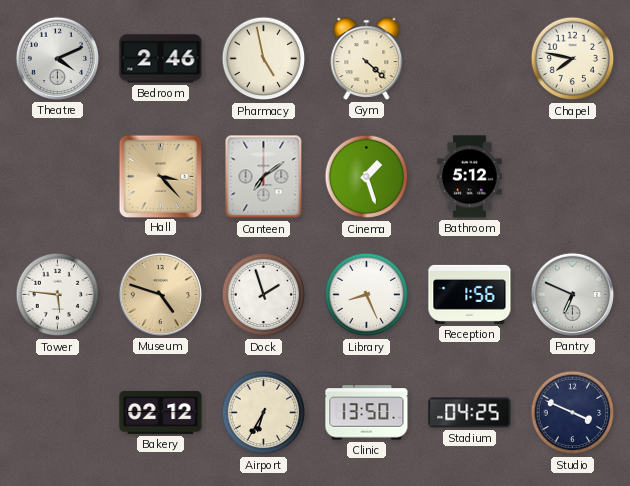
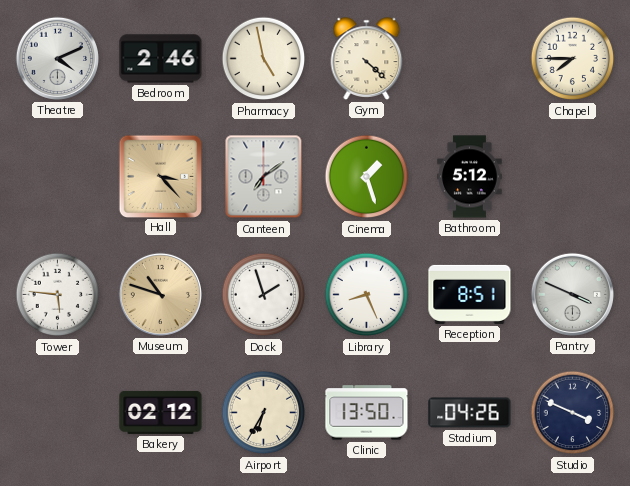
Chapel: 7:47 -> 7:45
Museum: 4:48 -> 10:48
Reception: 1:56 -> 8:51
Pantry: 6:49 -> 3:49
Stadium: 04:25 -> 04:26
